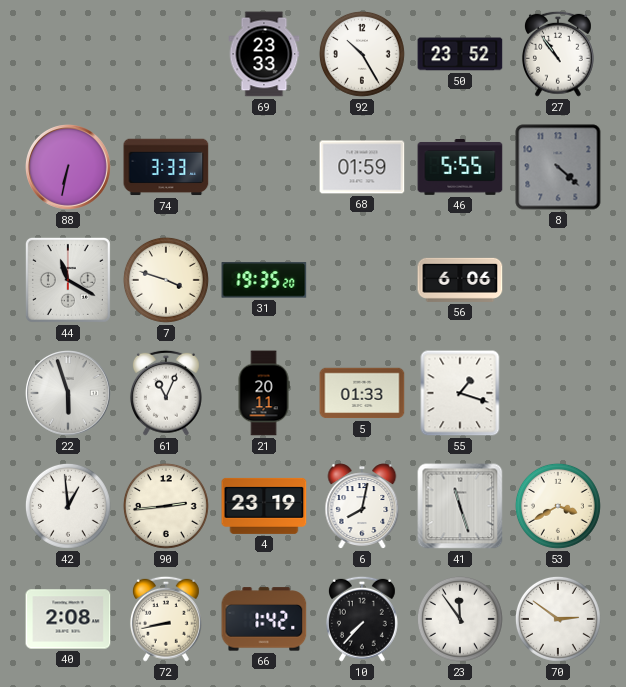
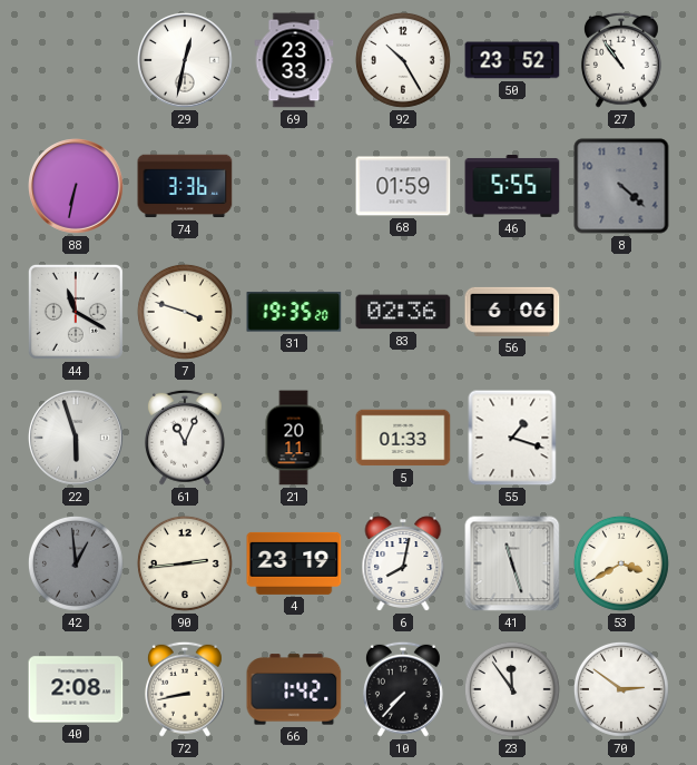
29: none -> 12:32
74: 3:33 -> 3:36
83: none -> 02:36
42 dial: white -> grey
